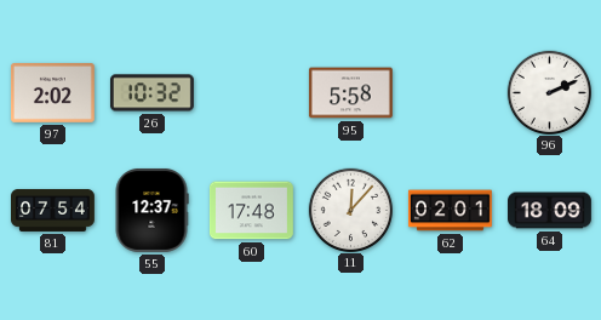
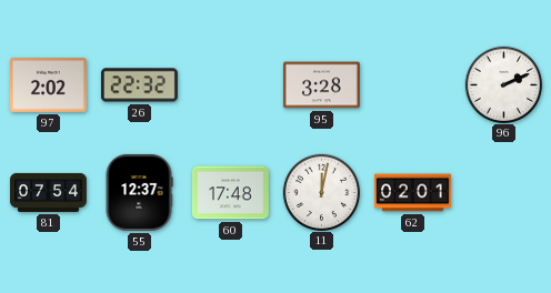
26: 10:32 -> 22:32
95: 5:58 -> 3:28
11: 12:07 -> 12:02
64: 18:09 -> none
